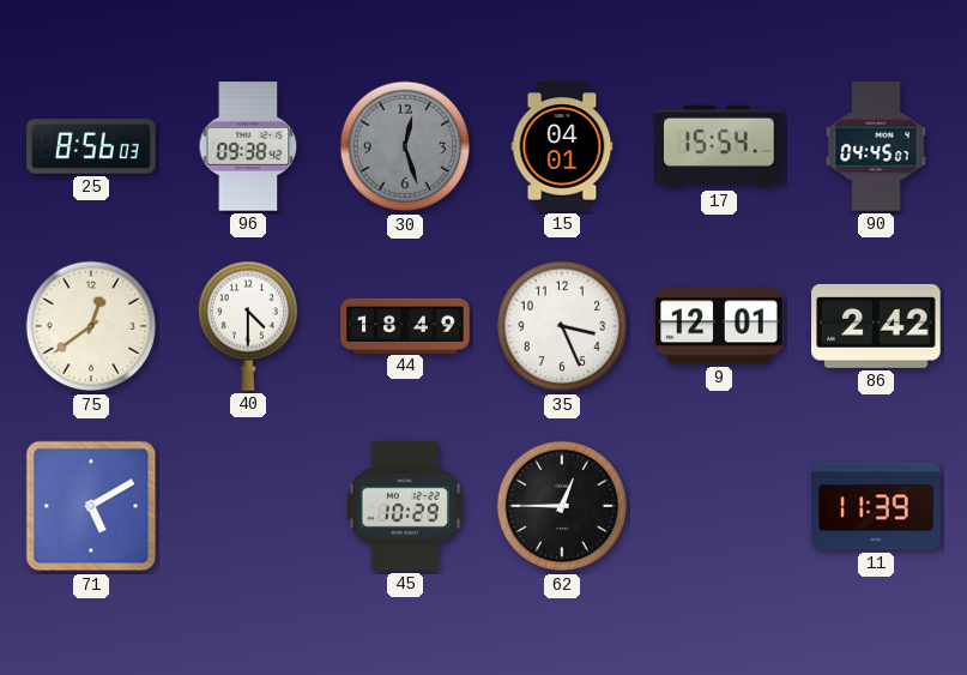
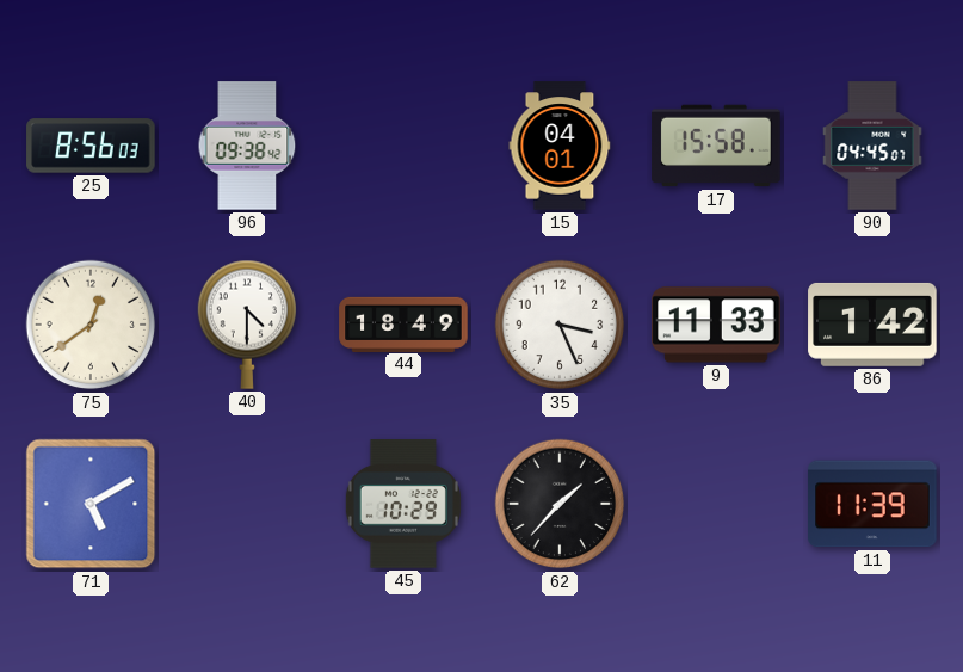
30: 12:27 -> none
17: 15:54 -> 15:58
9: 12:01 -> 11:33
86: 2:42 -> 1:42
62: 12:45 -> 1:37
